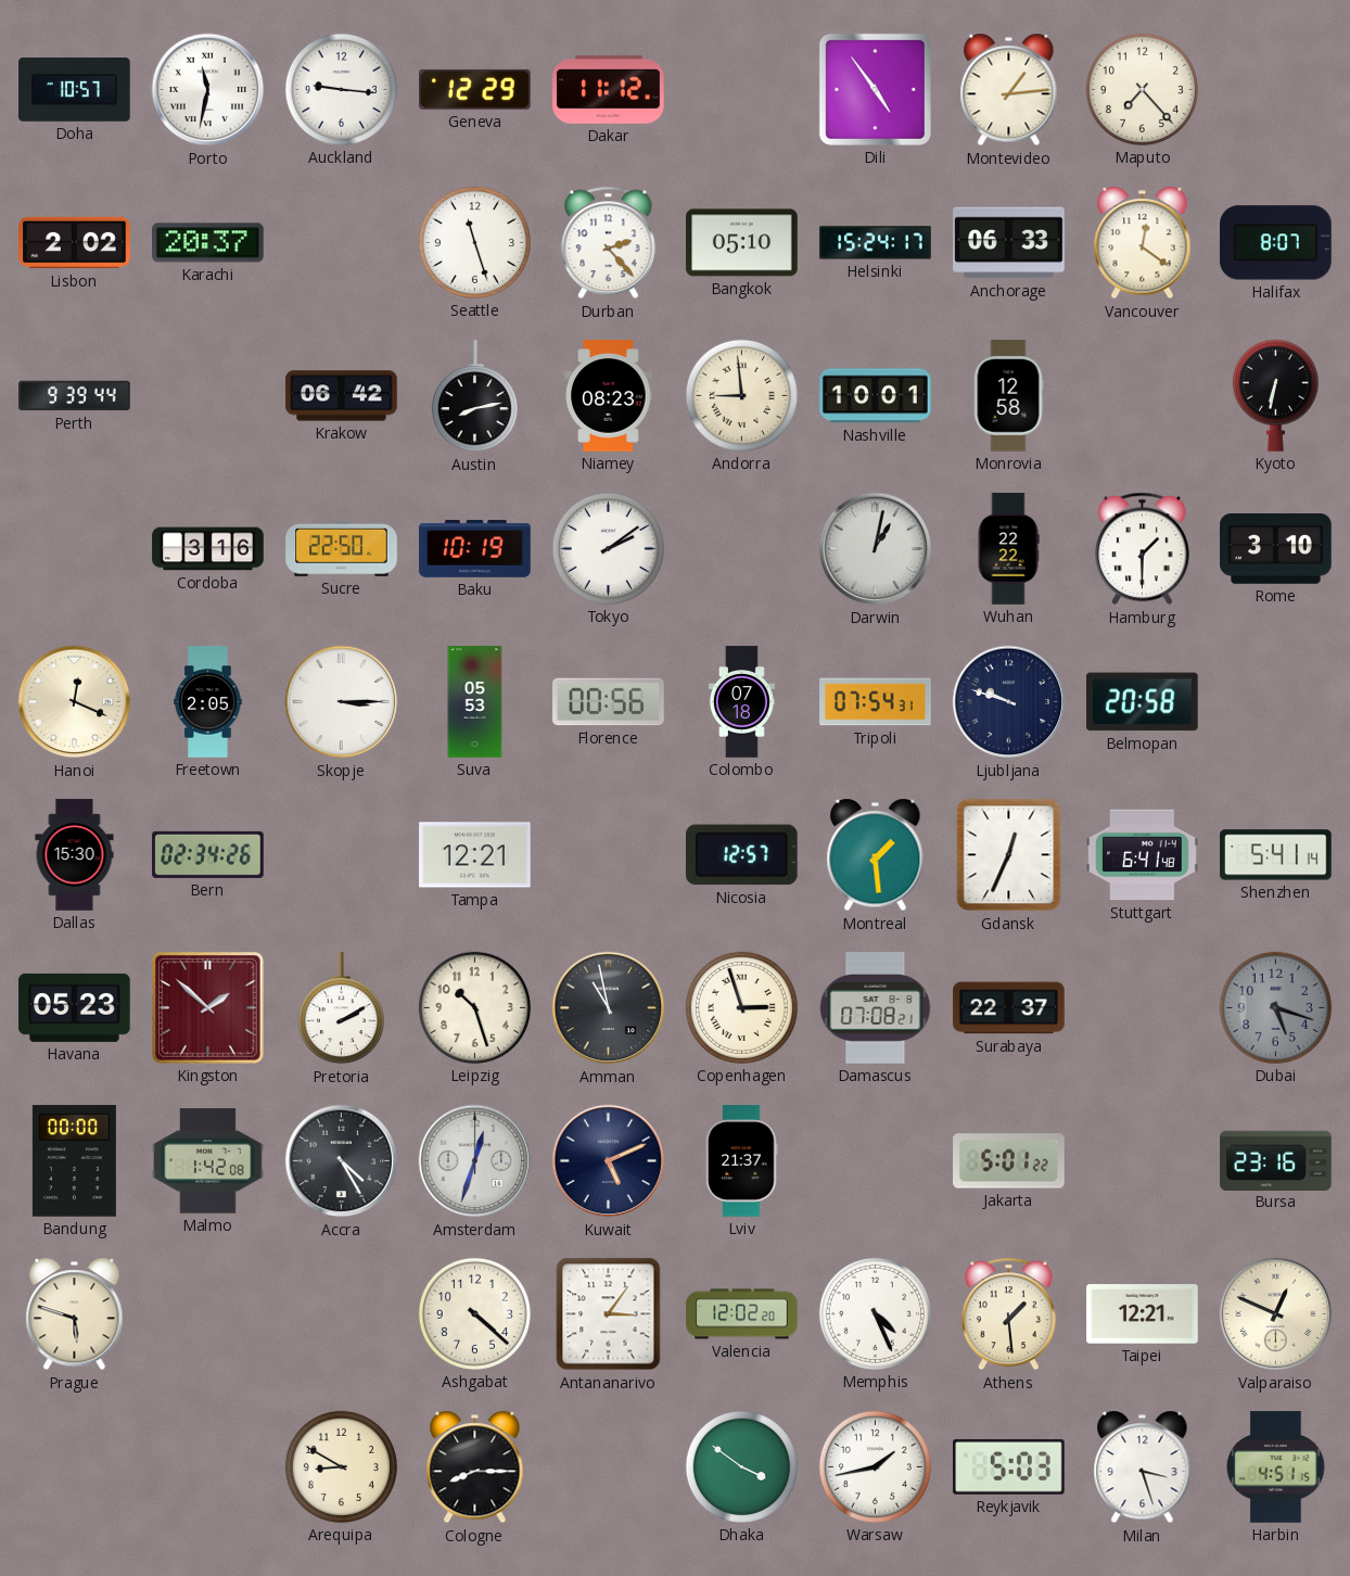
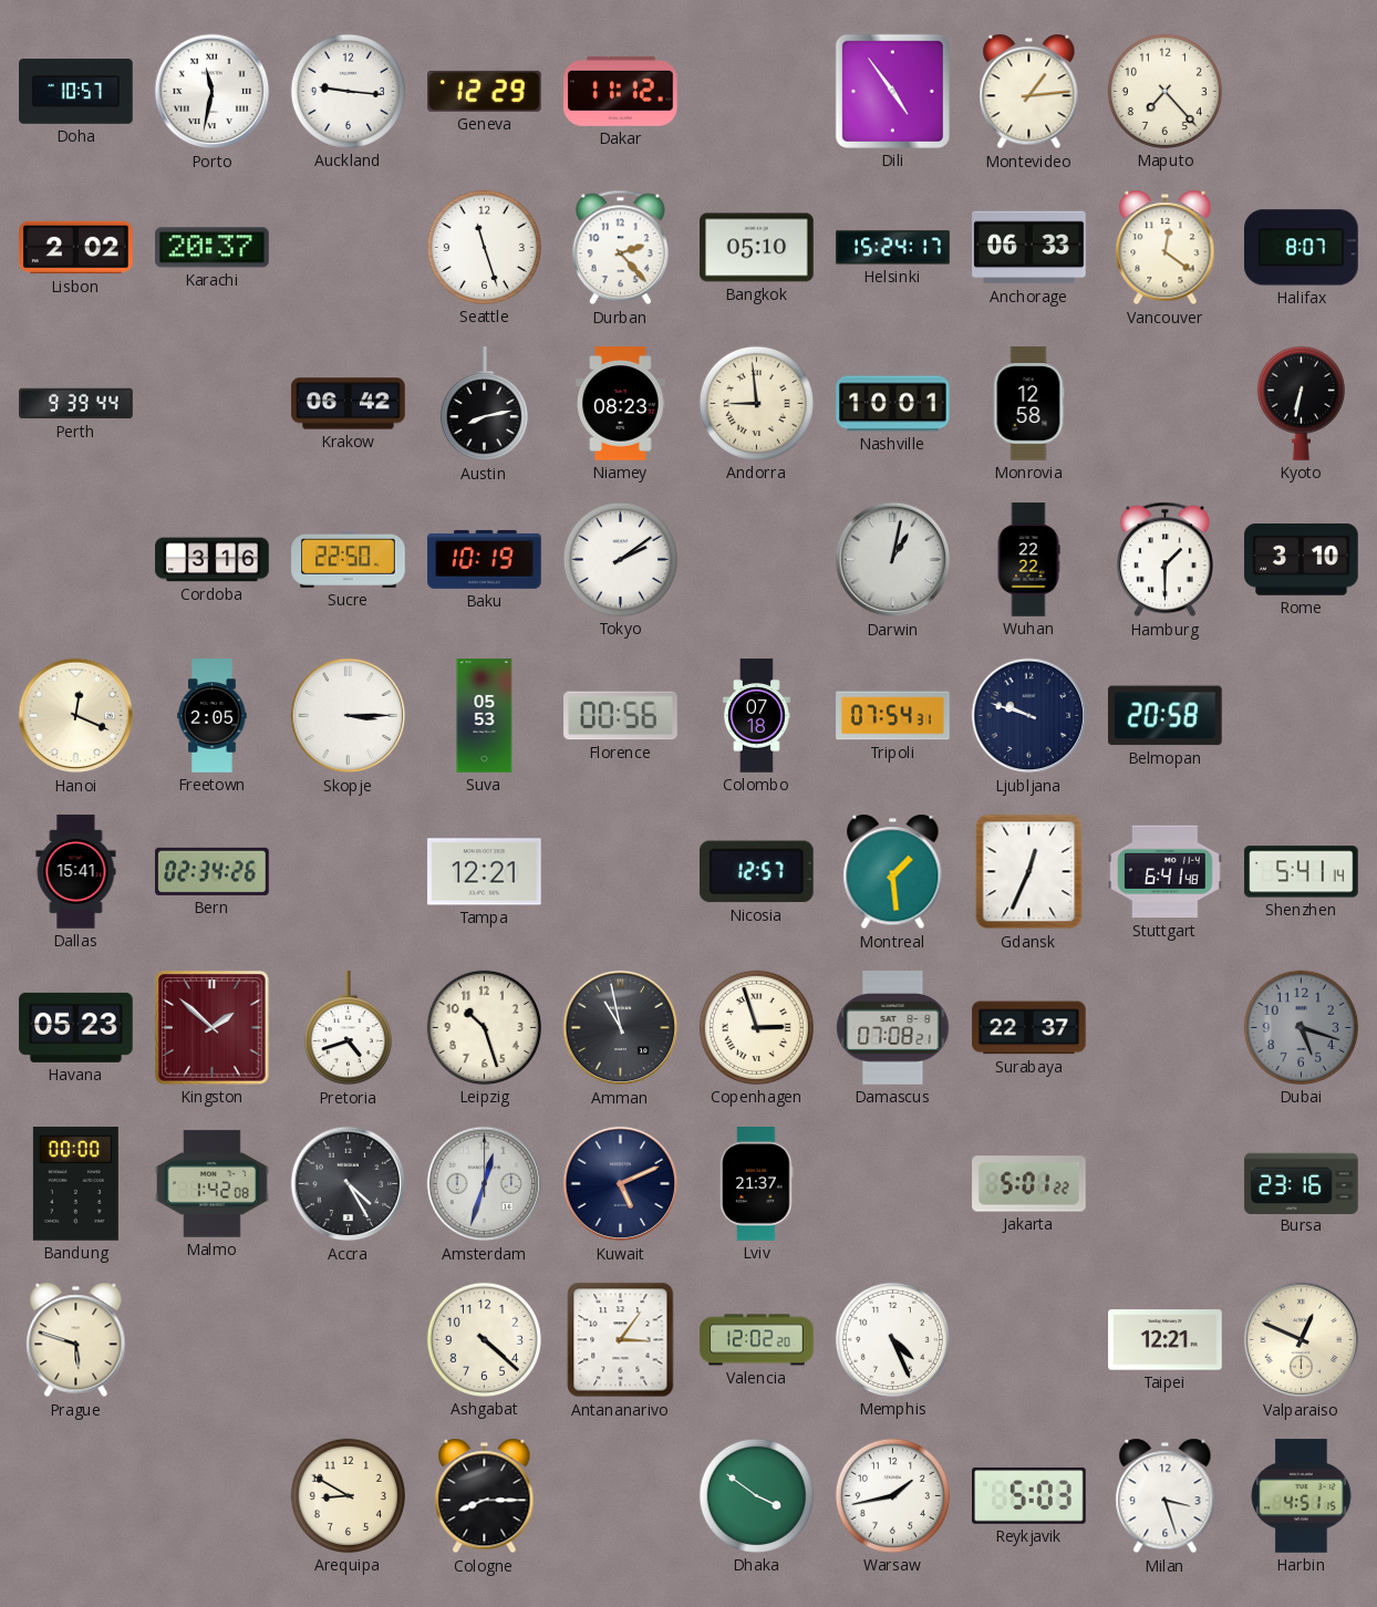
Dallas: 15:30 -> 15:41
Pretoria: 2:10 -> 4:42
Athens: 1:29 -> none
